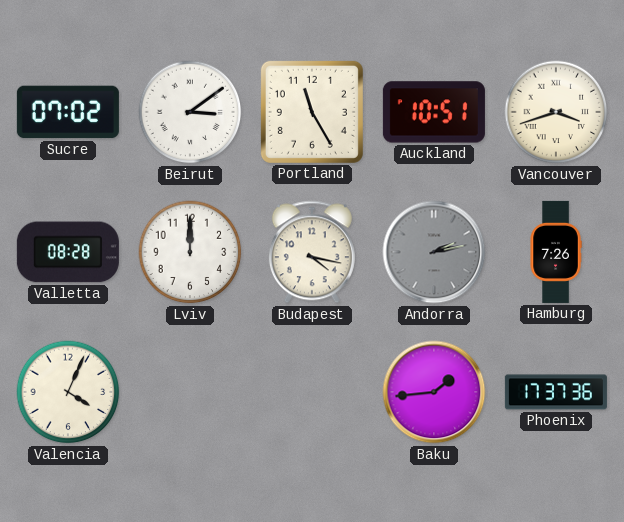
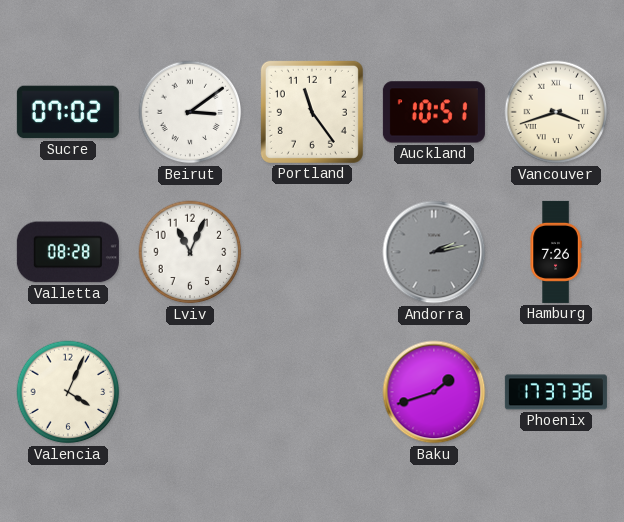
Portland: 11:25 -> 11:24
Lviv: 12:00 -> 11:04
Budapest: 4:17 -> none
Baku: 1:44 -> 1:42
